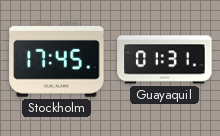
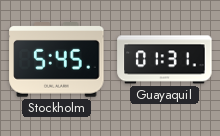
Stockholm: 17:45 -> 5:45
